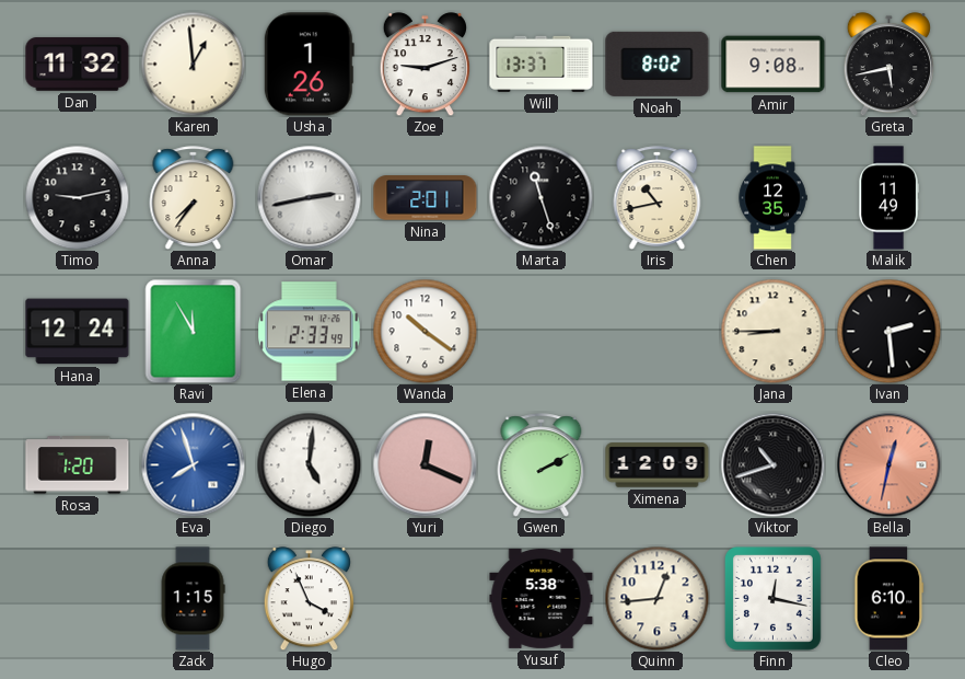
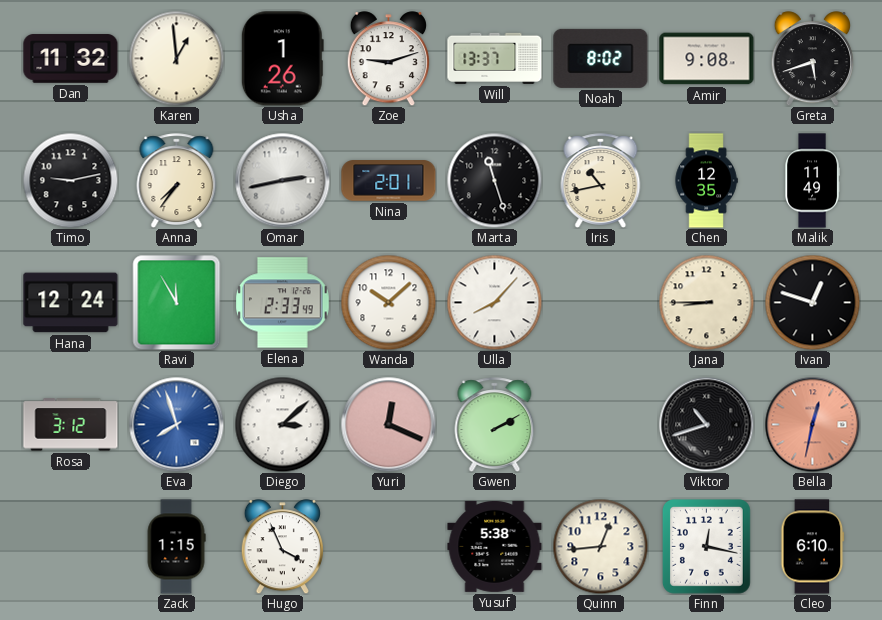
Greta: 5:43 -> 5:42
Wanda: 10:21 -> 10:08
Ulla: none -> 8:07
Ivan: 2:29 -> 12:48
Rosa: 1:20 -> 3:12
Diego: 5:01 -> 3:08
Ximena: 12:09 -> none
